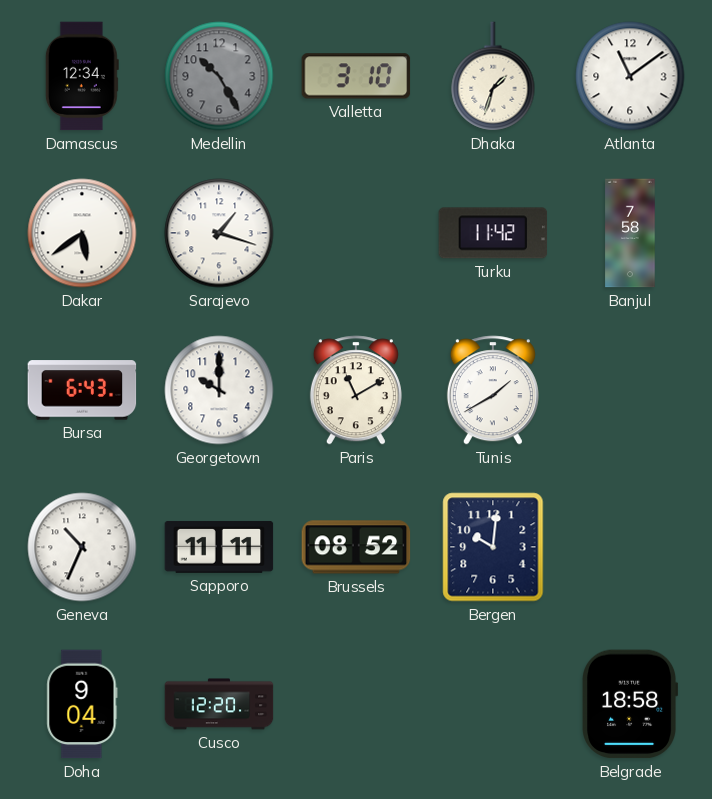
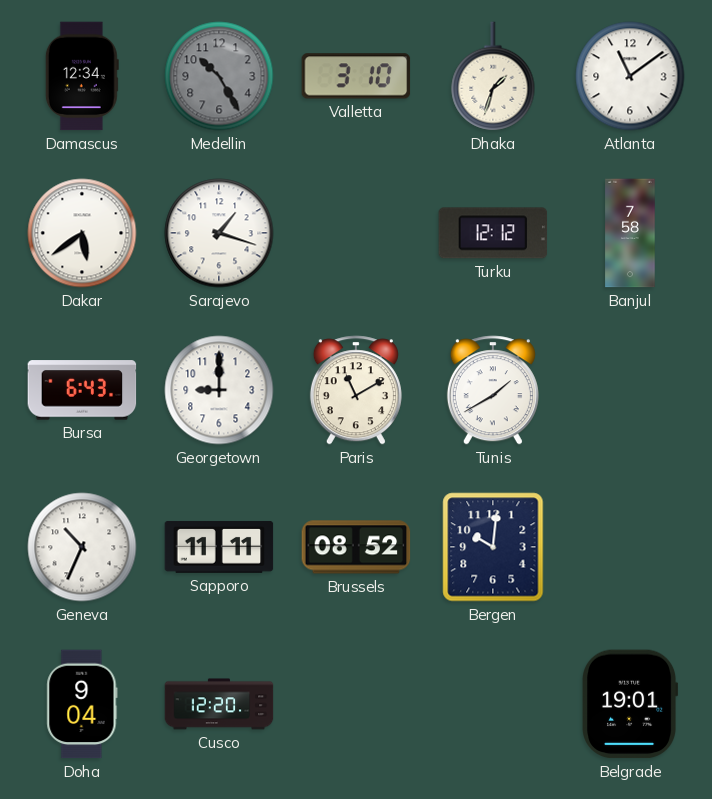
Turku: 11:42 -> 12:12
Georgetown: 10:00 -> 9:00
Belgrade: 18:58 -> 19:01
